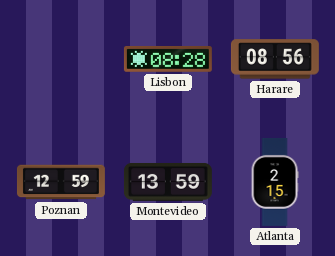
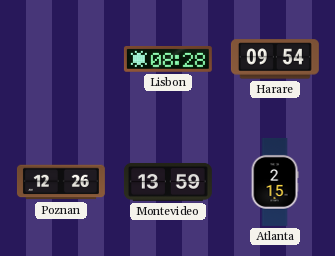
Harare: 08:56 -> 09:54
Poznan: 12:59 -> 12:26
